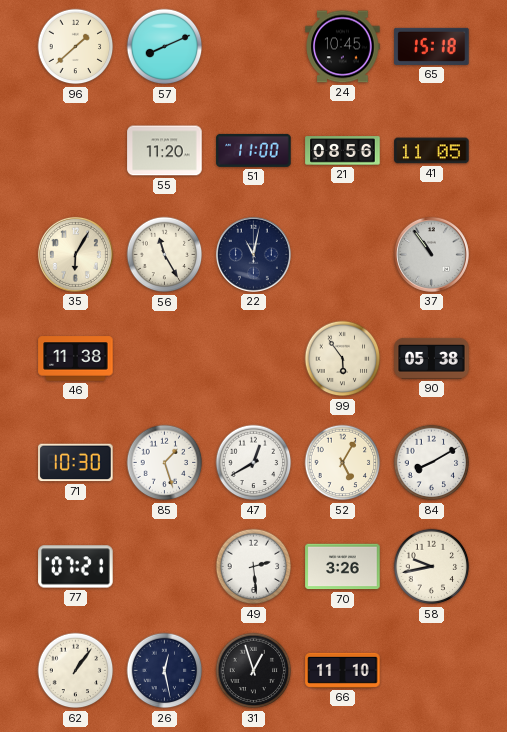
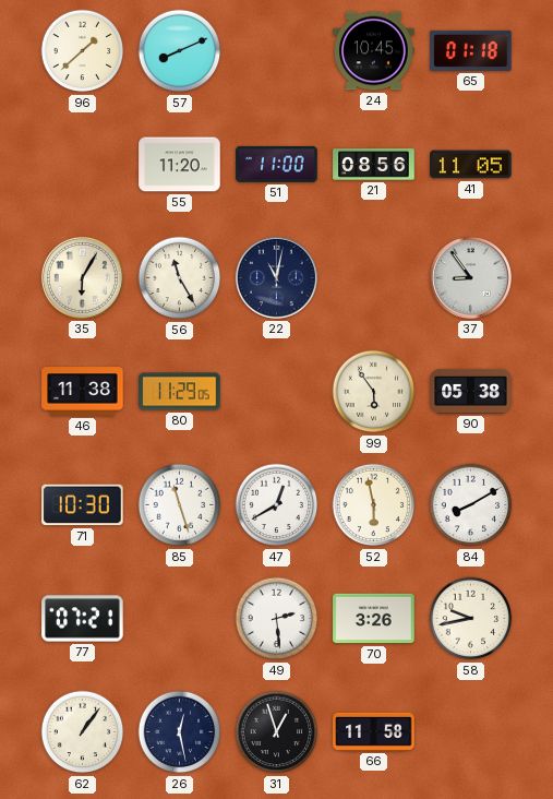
65: 15:18 -> 01:18
37: 10:54 -> 8:54
80: none -> 11:29
85: 1:27 -> 11:27
52: 5:05 -> 5:58
66: 11:10 -> 11:58
